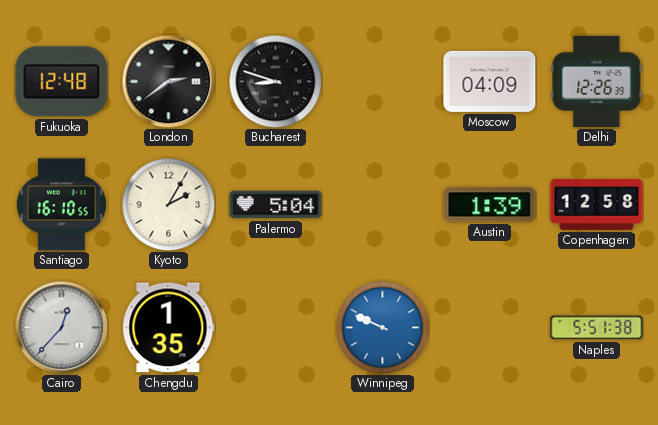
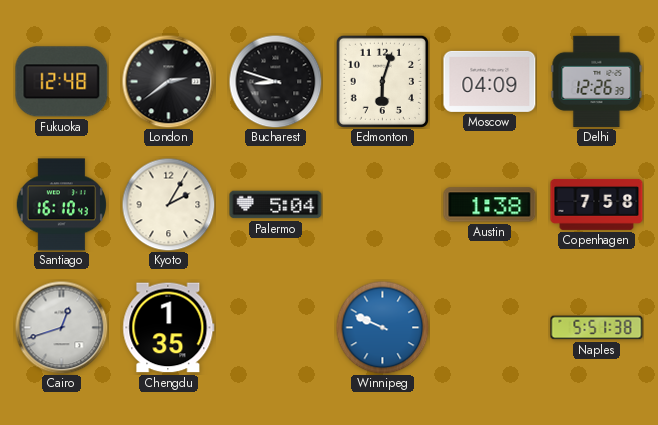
Edmonton: none -> 6:03
Santiago: 16:10:55 -> 16:10:43
Austin: 1:39 -> 1:38
Copenhagen: 12:58 -> 7:58
Cairo: 12:37 -> 12:42
